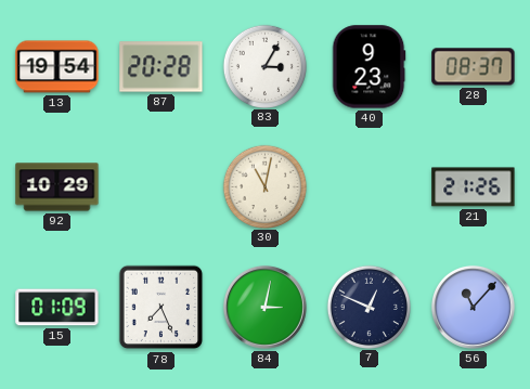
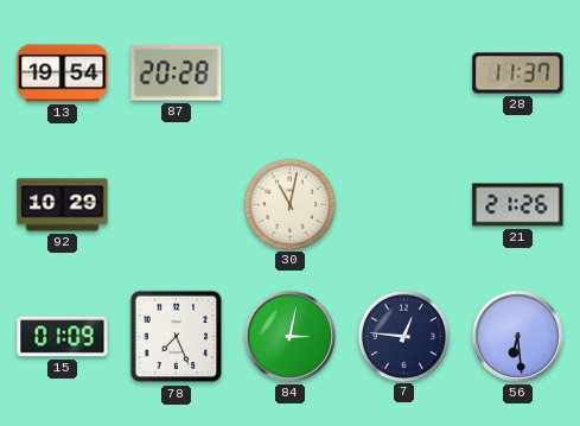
83: 3:05 -> none
40: 9:23 -> none
28: 08:37 -> 11:37
7: 12:49 -> 12:46
56: 11:07 -> 6:29
